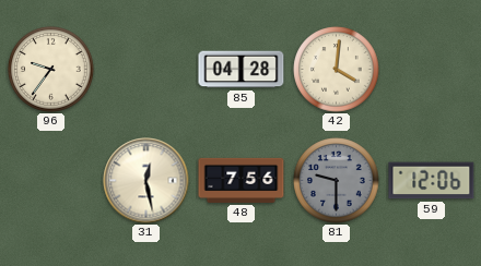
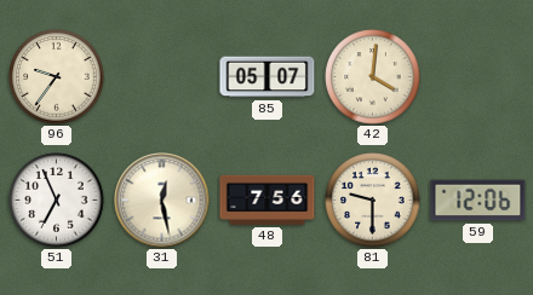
85: 04:28 -> 05:07
51: none -> 6:56
81 dial: grey -> cream
